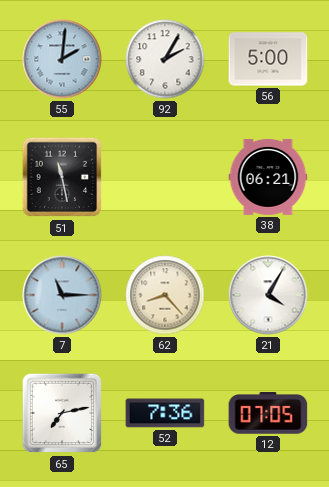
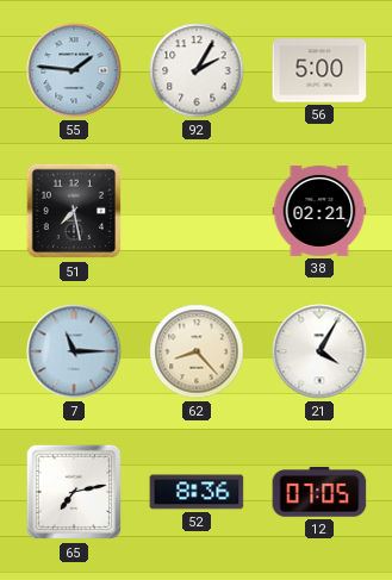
55: 2:01 -> 1:46
51: 11:28 -> 7:28
38: 06:21 -> 02:21
52: 7:36 -> 8:36
